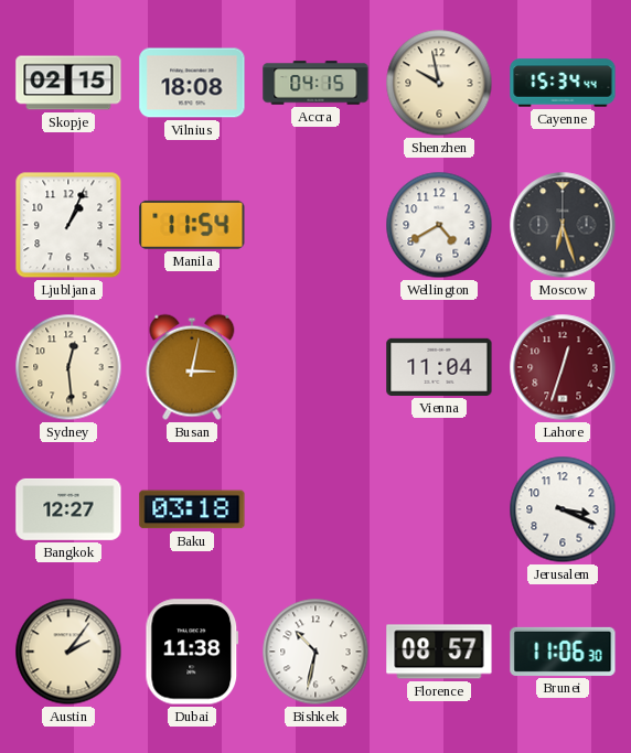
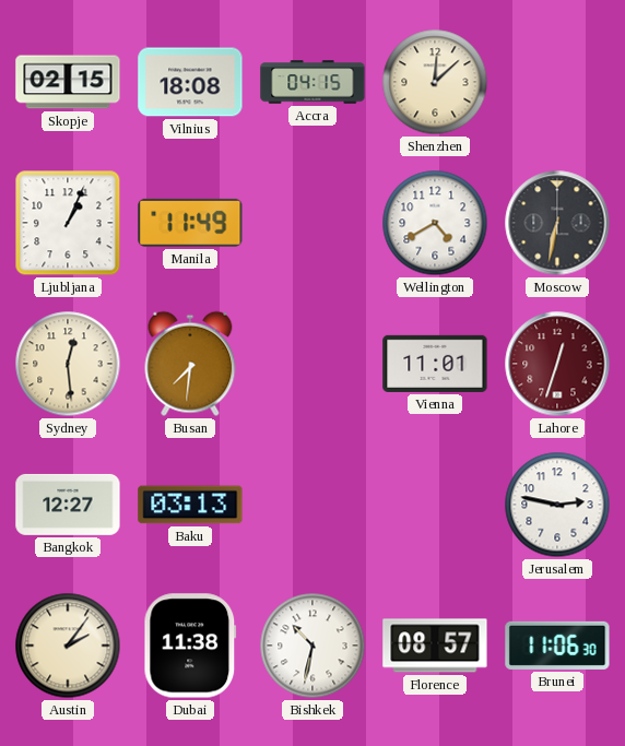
Shenzhen: 9:58 -> 12:08
Cayenne: 15:34 -> none
Manila: 11:54 -> 11:49
Moscow: 6:27 -> 6:32
Busan: 3:02 -> 7:31
Vienna: 11:04 -> 11:01
Baku: 03:18 -> 03:13
Jerusalem: 3:19 -> 2:47
